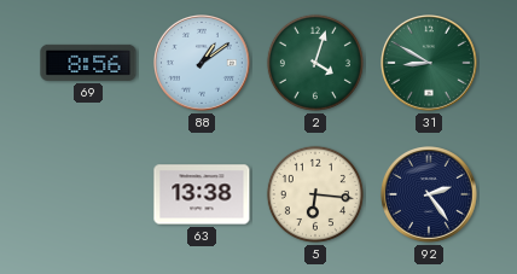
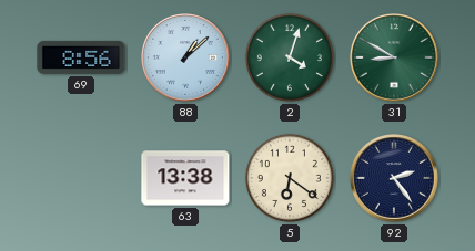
88: 1:09 -> 1:08
5: 6:16 -> 6:21
